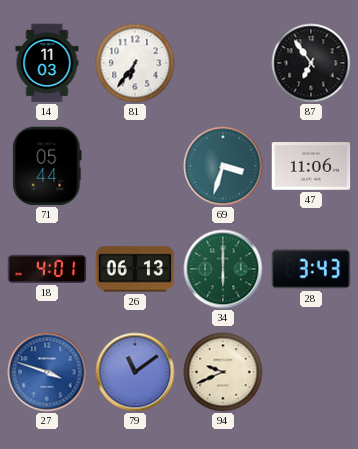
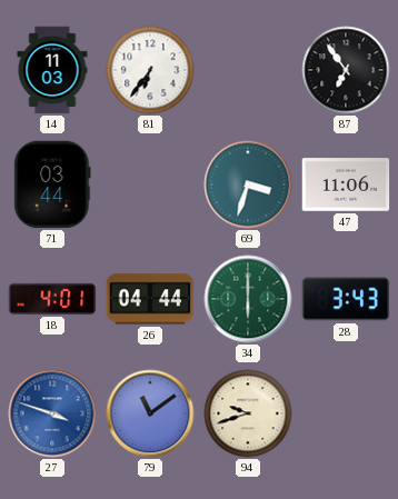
71: 05:44 -> 03:44
26: 06:13 -> 04:44
94: 9:41 -> 9:42
